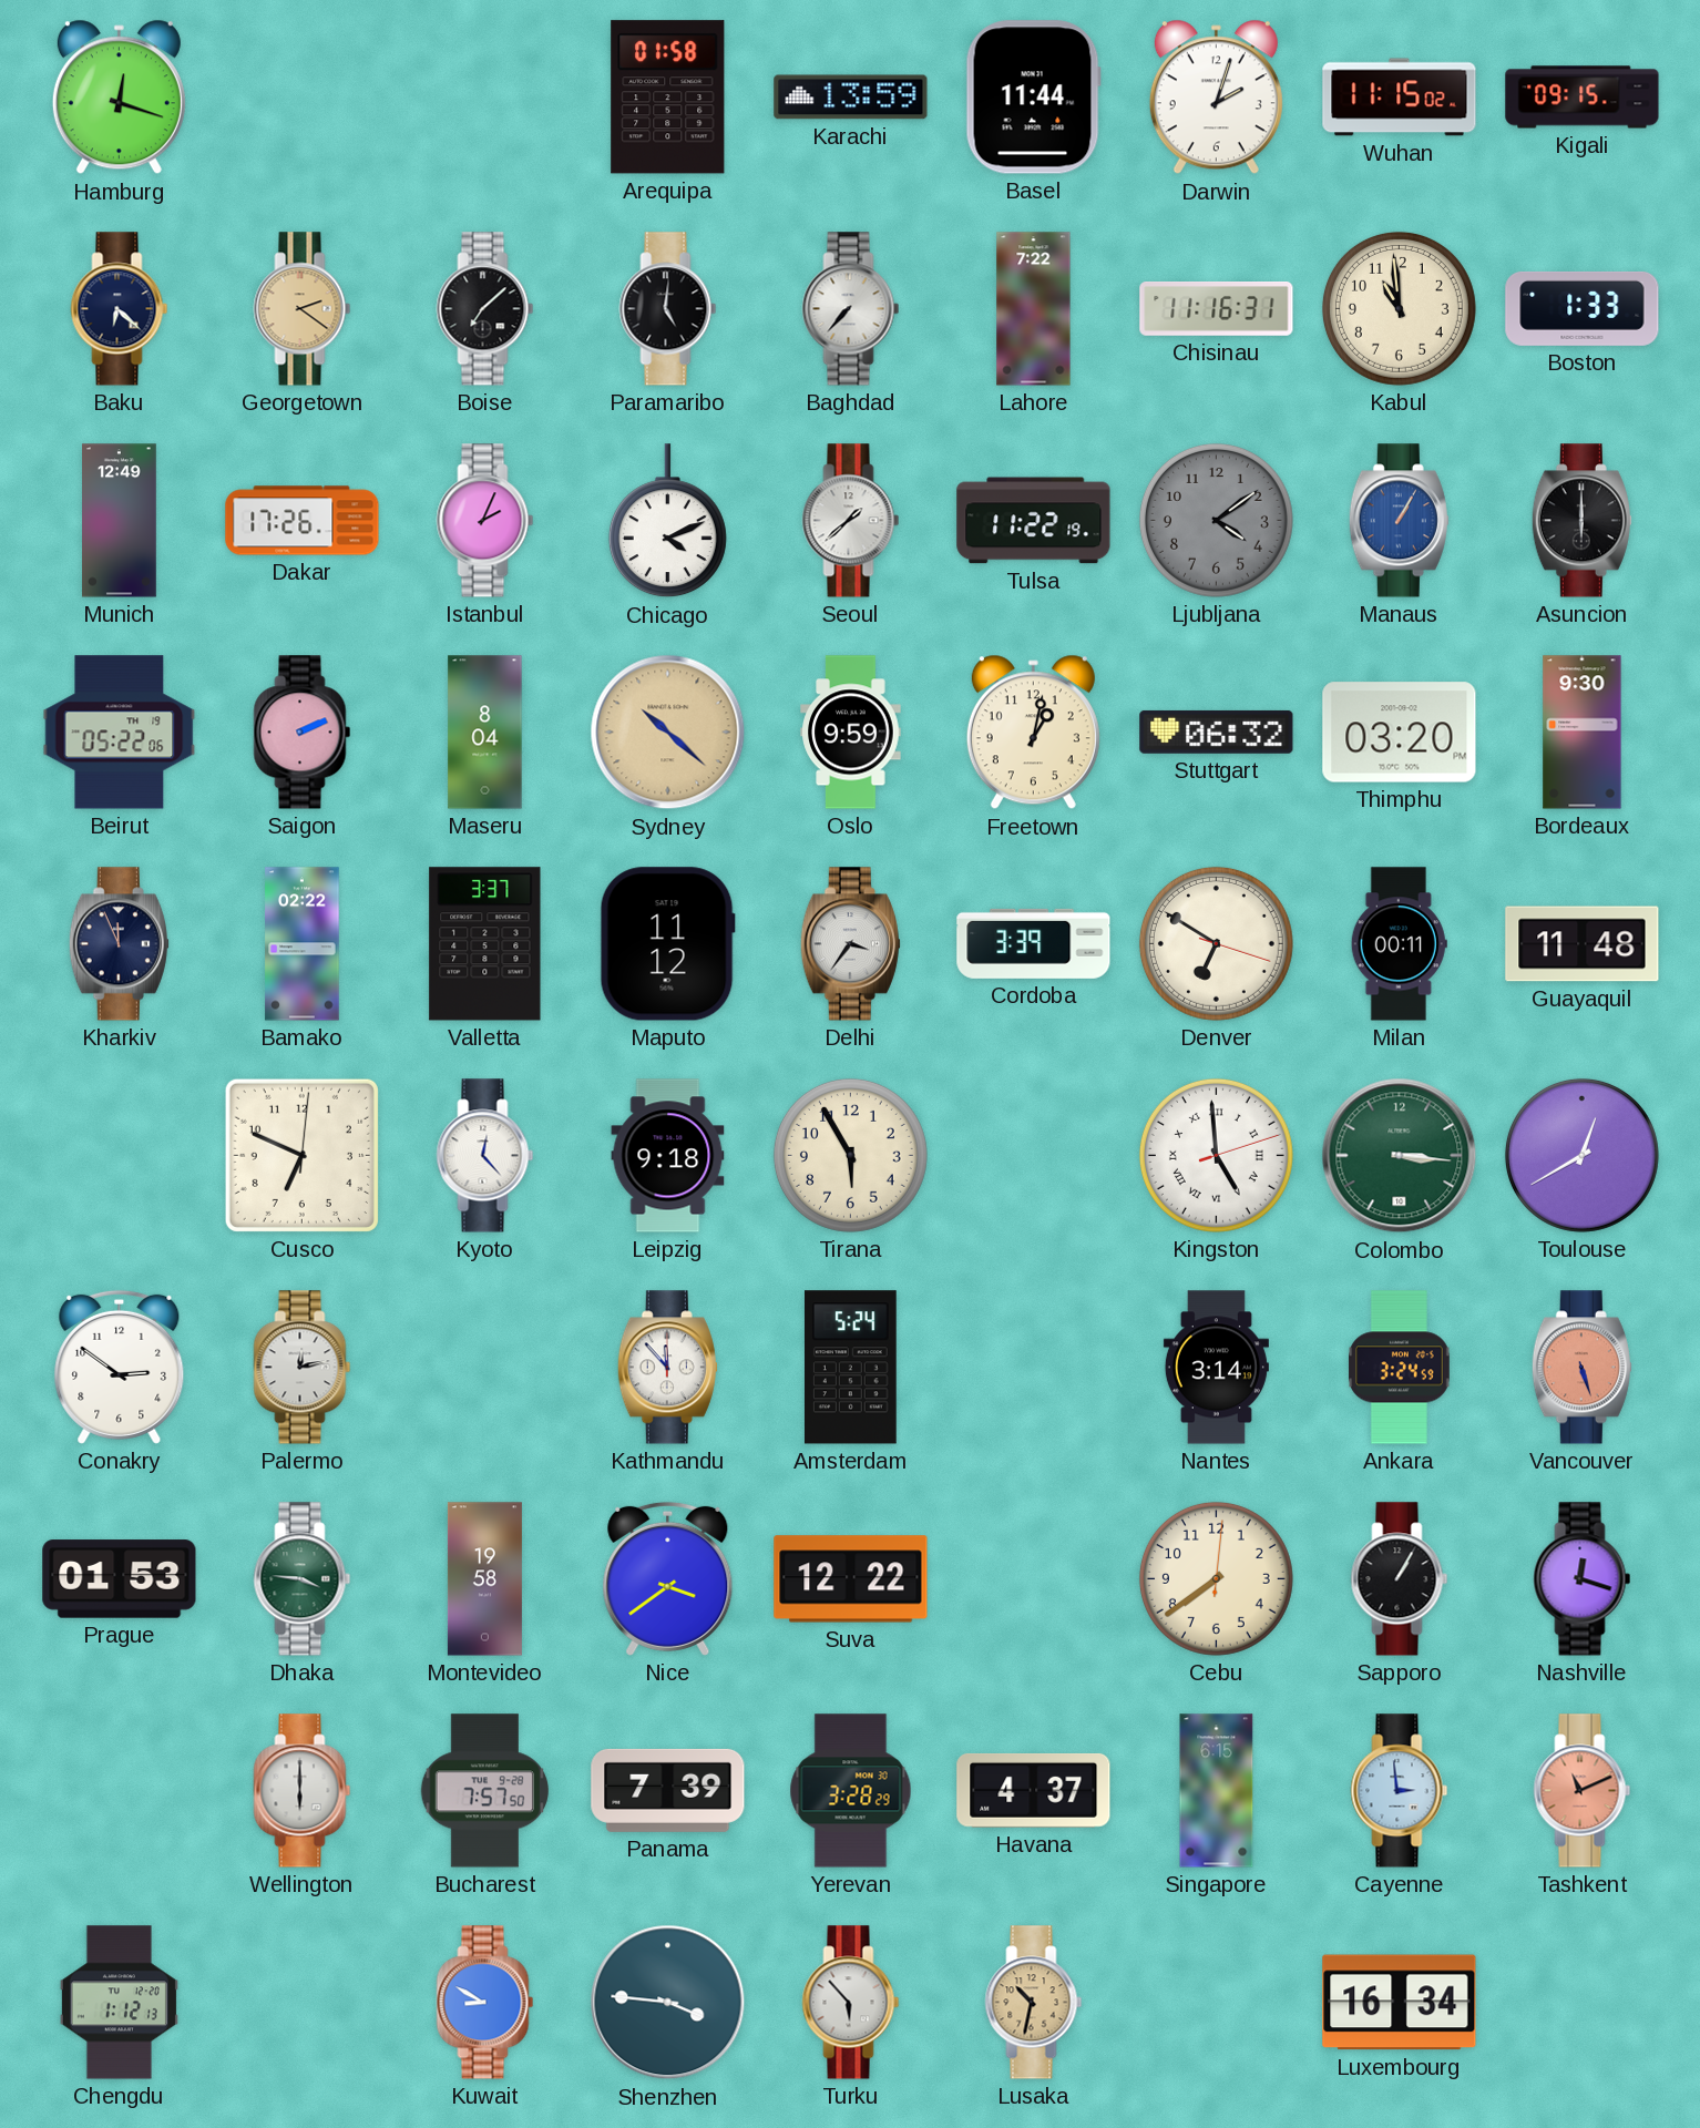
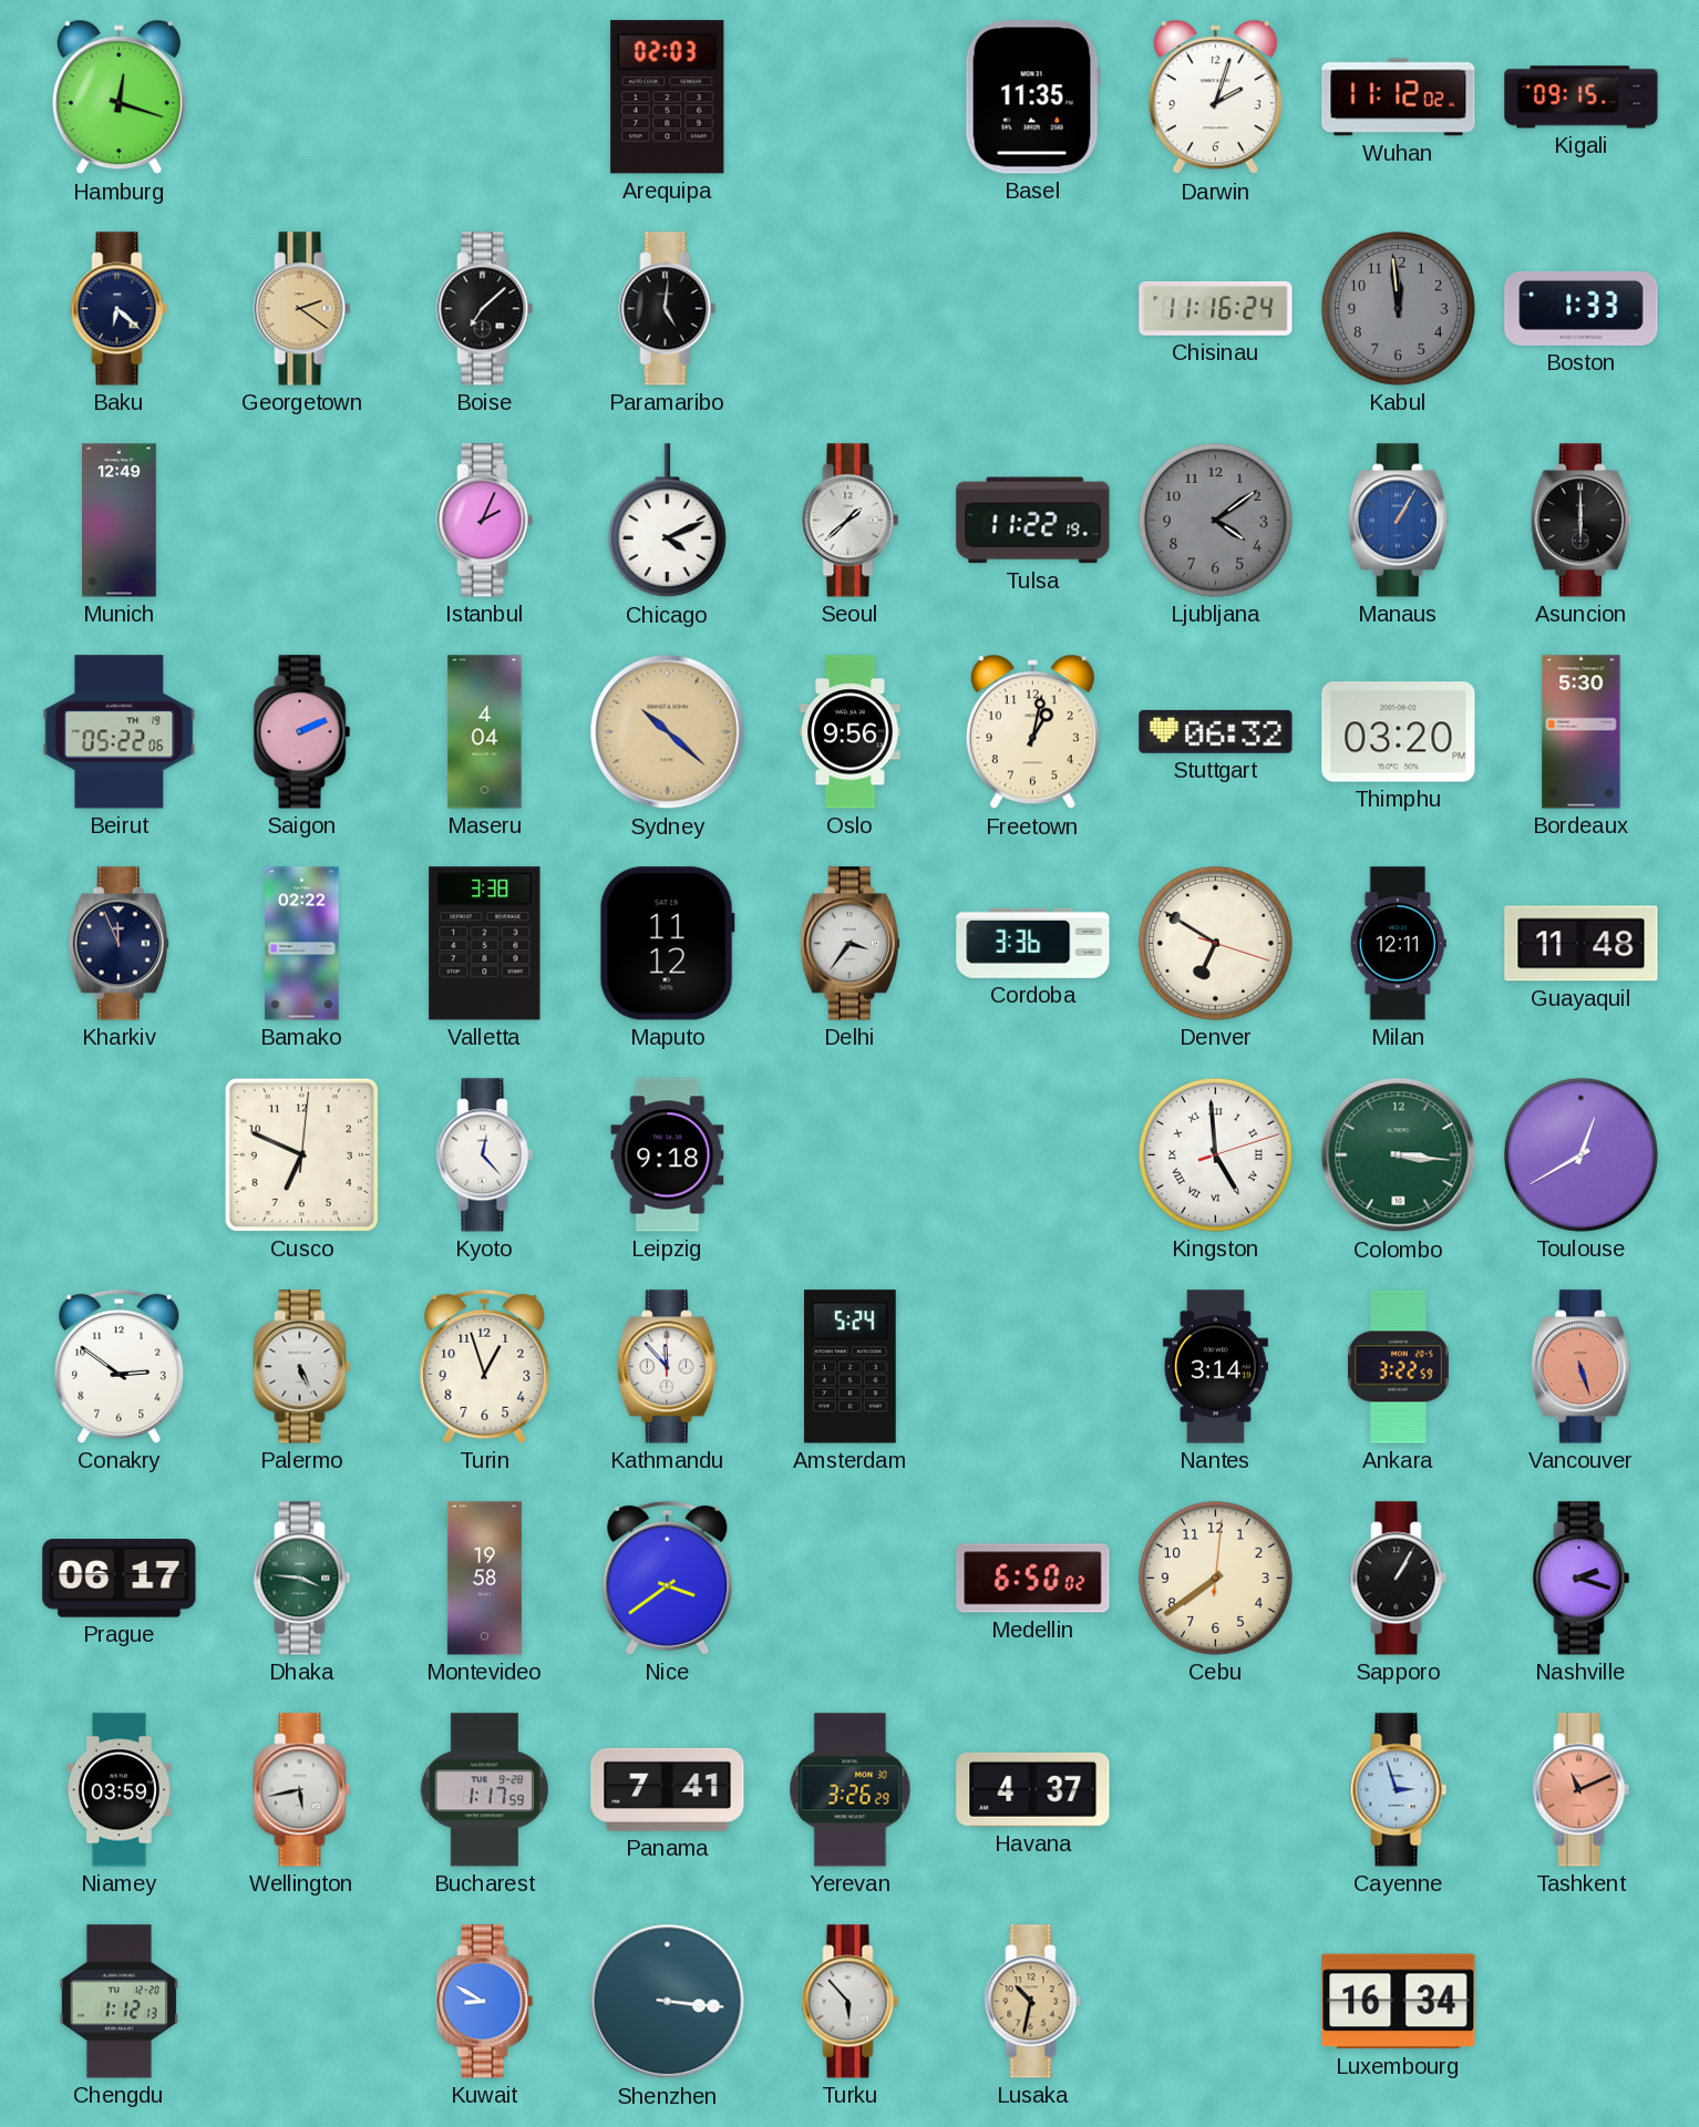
Arequipa: 01:58 -> 02:03
Karachi: 13:59 -> none
Basel: 11:44 -> 11:35
Wuhan: 11:15 -> 11:12
Baghdad: 7:37 -> none
Lahore: 7:22 -> none
Chisinau: 11:16:31 -> 11:16:24
Kabul: 10:59 -> 11:59
Kabul dial: cream -> grey
Dakar: 17:26 -> none
Maseru: 8:04 -> 4:04
Oslo: 9:59 -> 9:56
Bordeaux: 9:30 -> 5:30
Valletta: 3:37 -> 3:38
Cordoba: 3:39 -> 3:36
Milan: 00:11 -> 12:11
Tirana: 5:55 -> none
Palermo: 12:13 -> 5:26
Turin: none -> 12:57
Ankara: 3:24 -> 3:22
Prague: 01:53 -> 06:17
Suva: 12:22 -> none
Medellin: none -> 6:50
Nashville: 12:18 -> 2:18
Niamey: none -> 03:59
Wellington: 6:00 -> 5:43
Bucharest: 7:57 -> 1:17
Panama: 7:39 -> 7:41
Yerevan: 3:28 -> 3:26
Singapore: 6:15 -> none
Cayenne: 2:59 -> 2:57
Shenzhen: 3:46 -> 3:16
